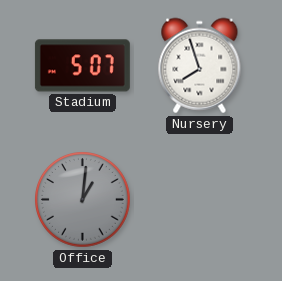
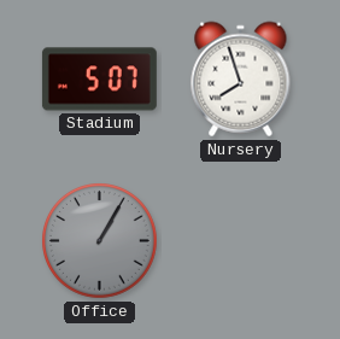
Office: 1:01 -> 1:05
